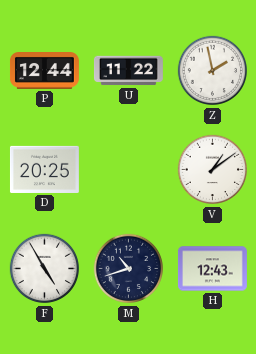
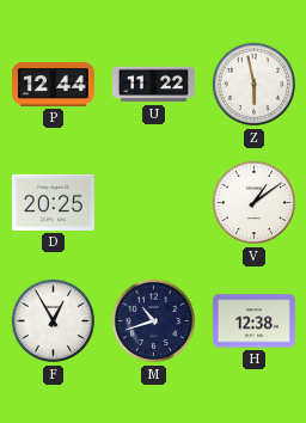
Z: 1:58 -> 5:58
F: 4:55 -> 12:55
H: 12:43 -> 12:38
